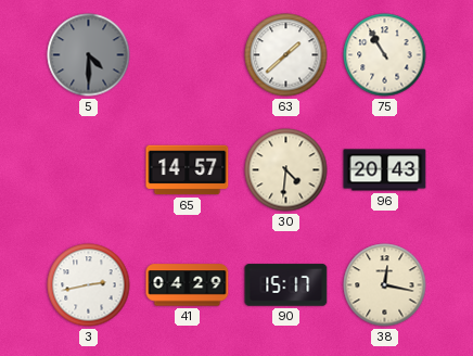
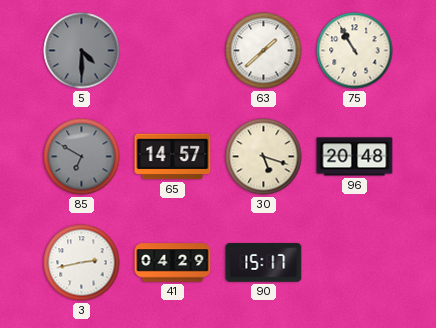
85: none -> 6:50
30: 4:31 -> 5:18
96: 20:43 -> 20:48
38: 12:17 -> none
